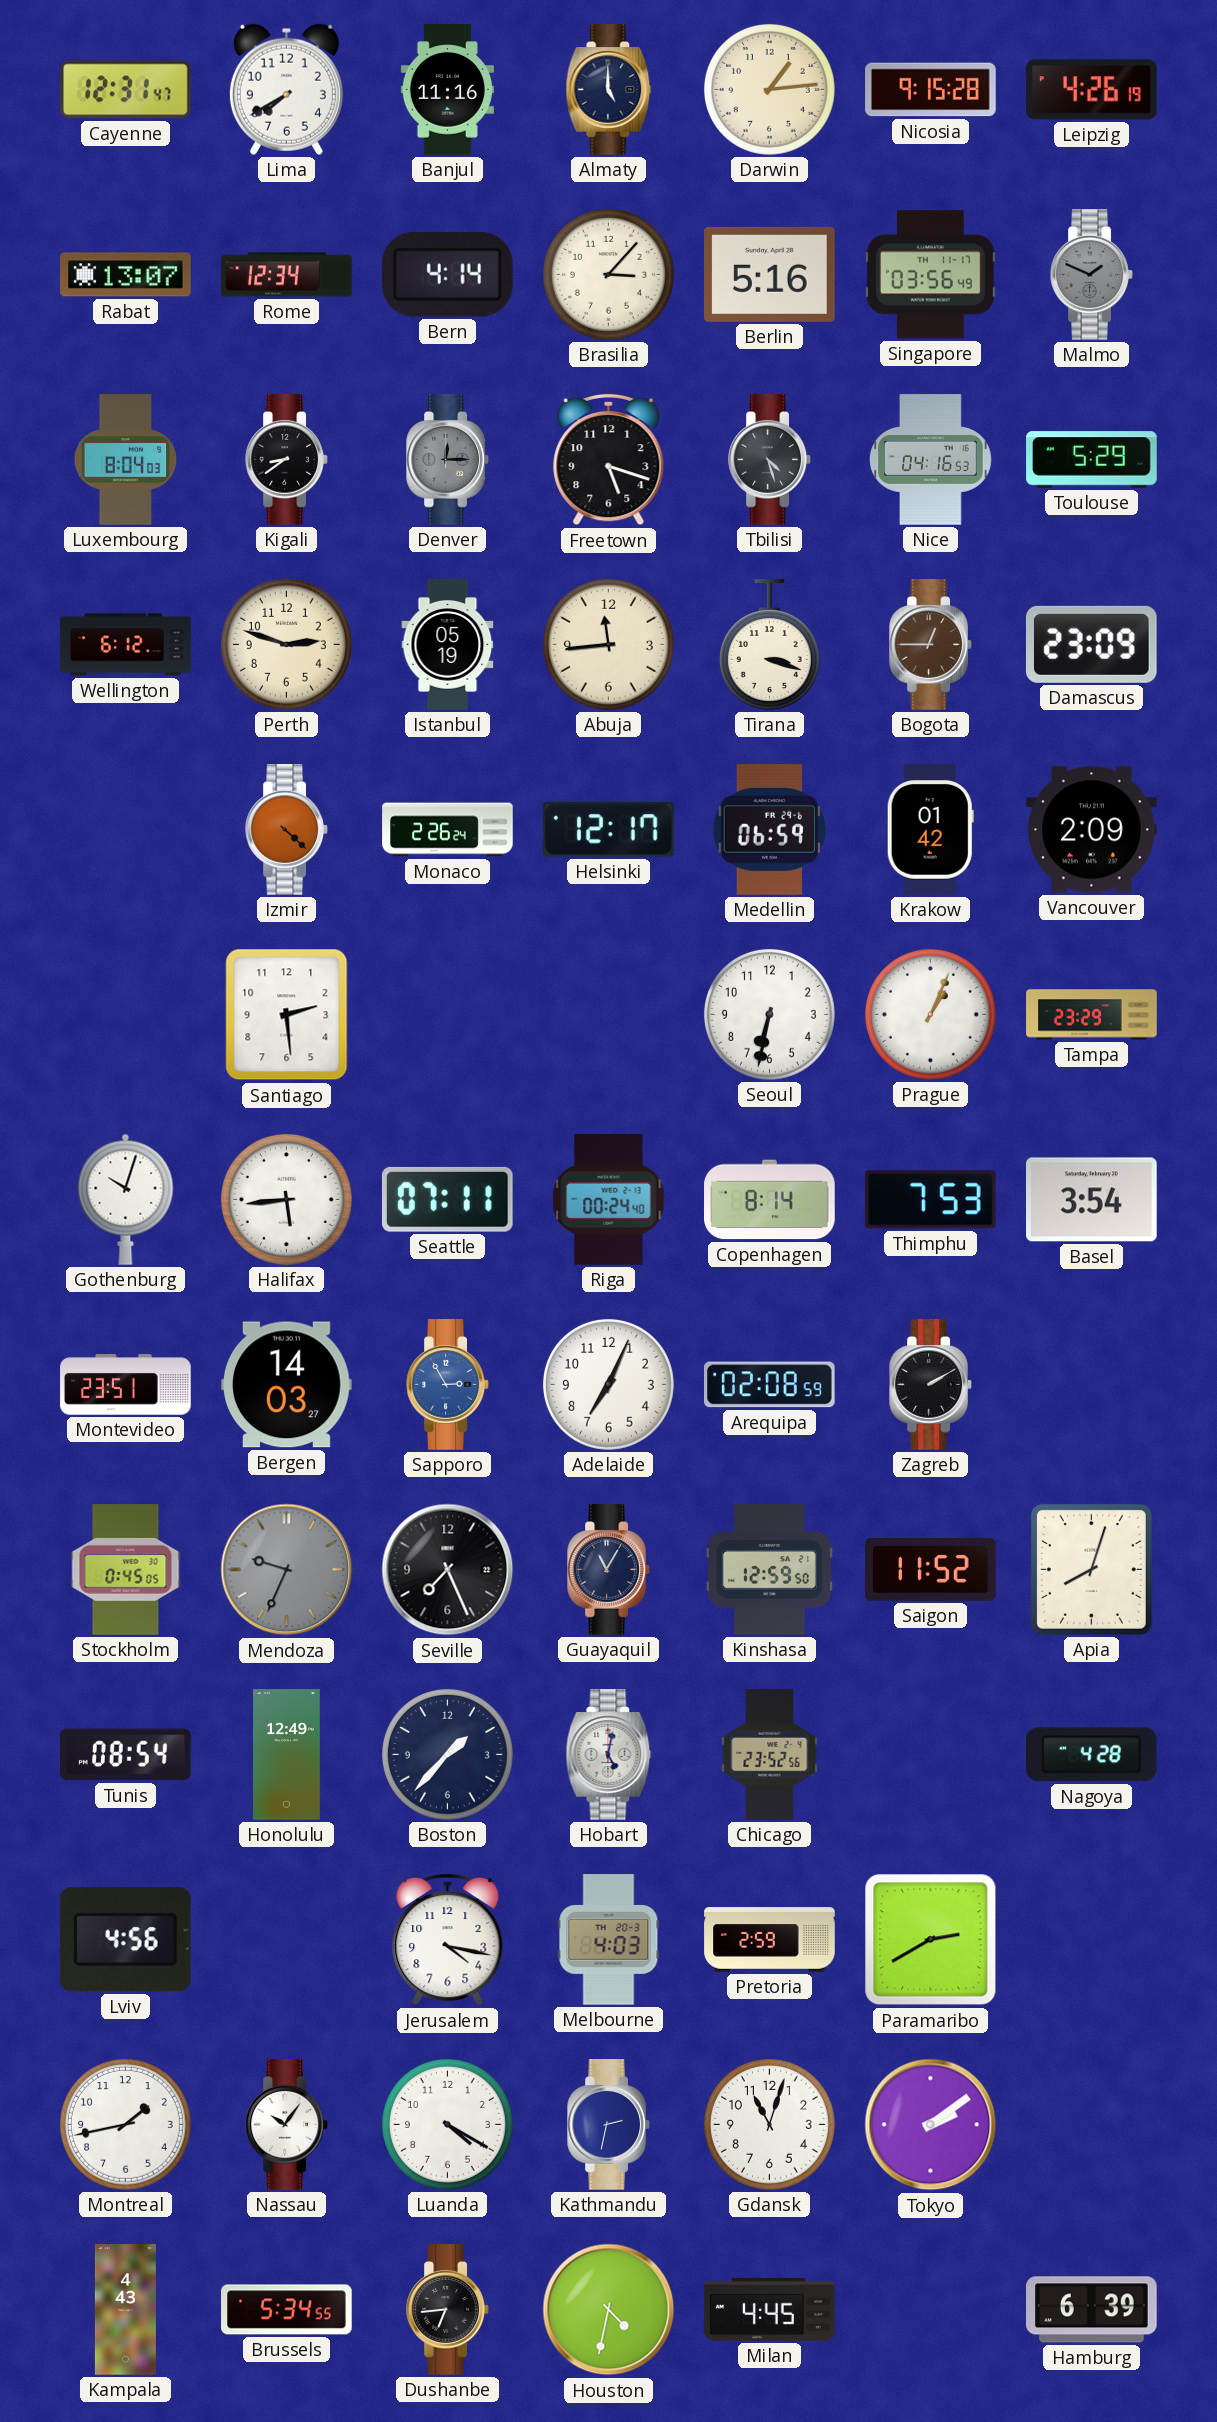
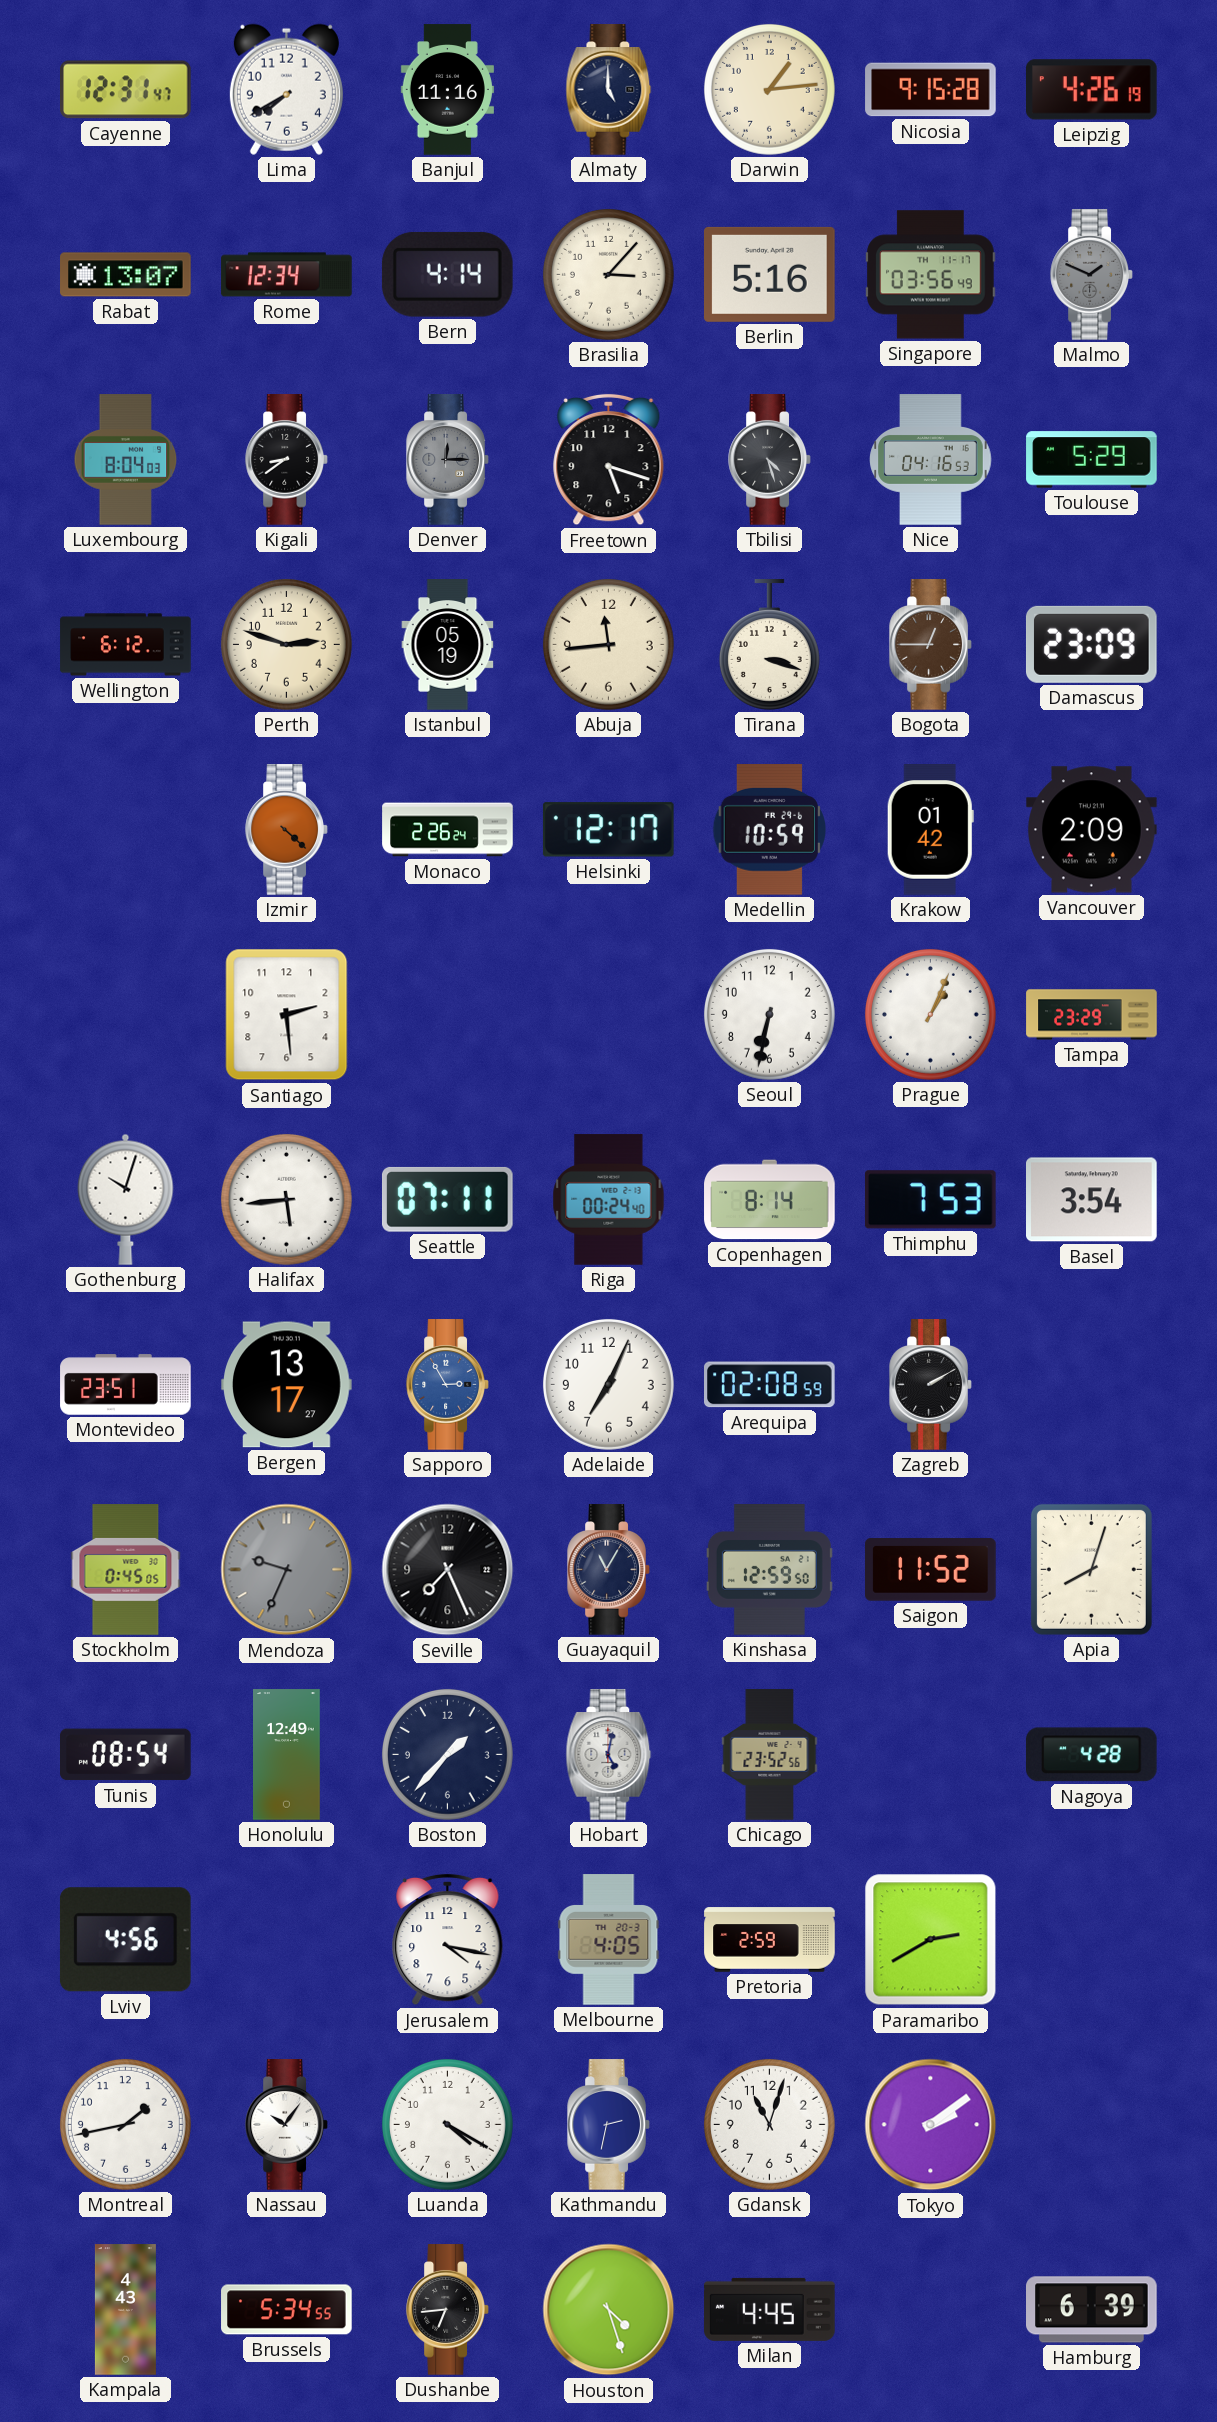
Medellin: 06:59 -> 10:59
Bergen: 14:03 -> 13:17
Melbourne: 4:03 -> 4:05
Houston: 4:32 -> 4:27
